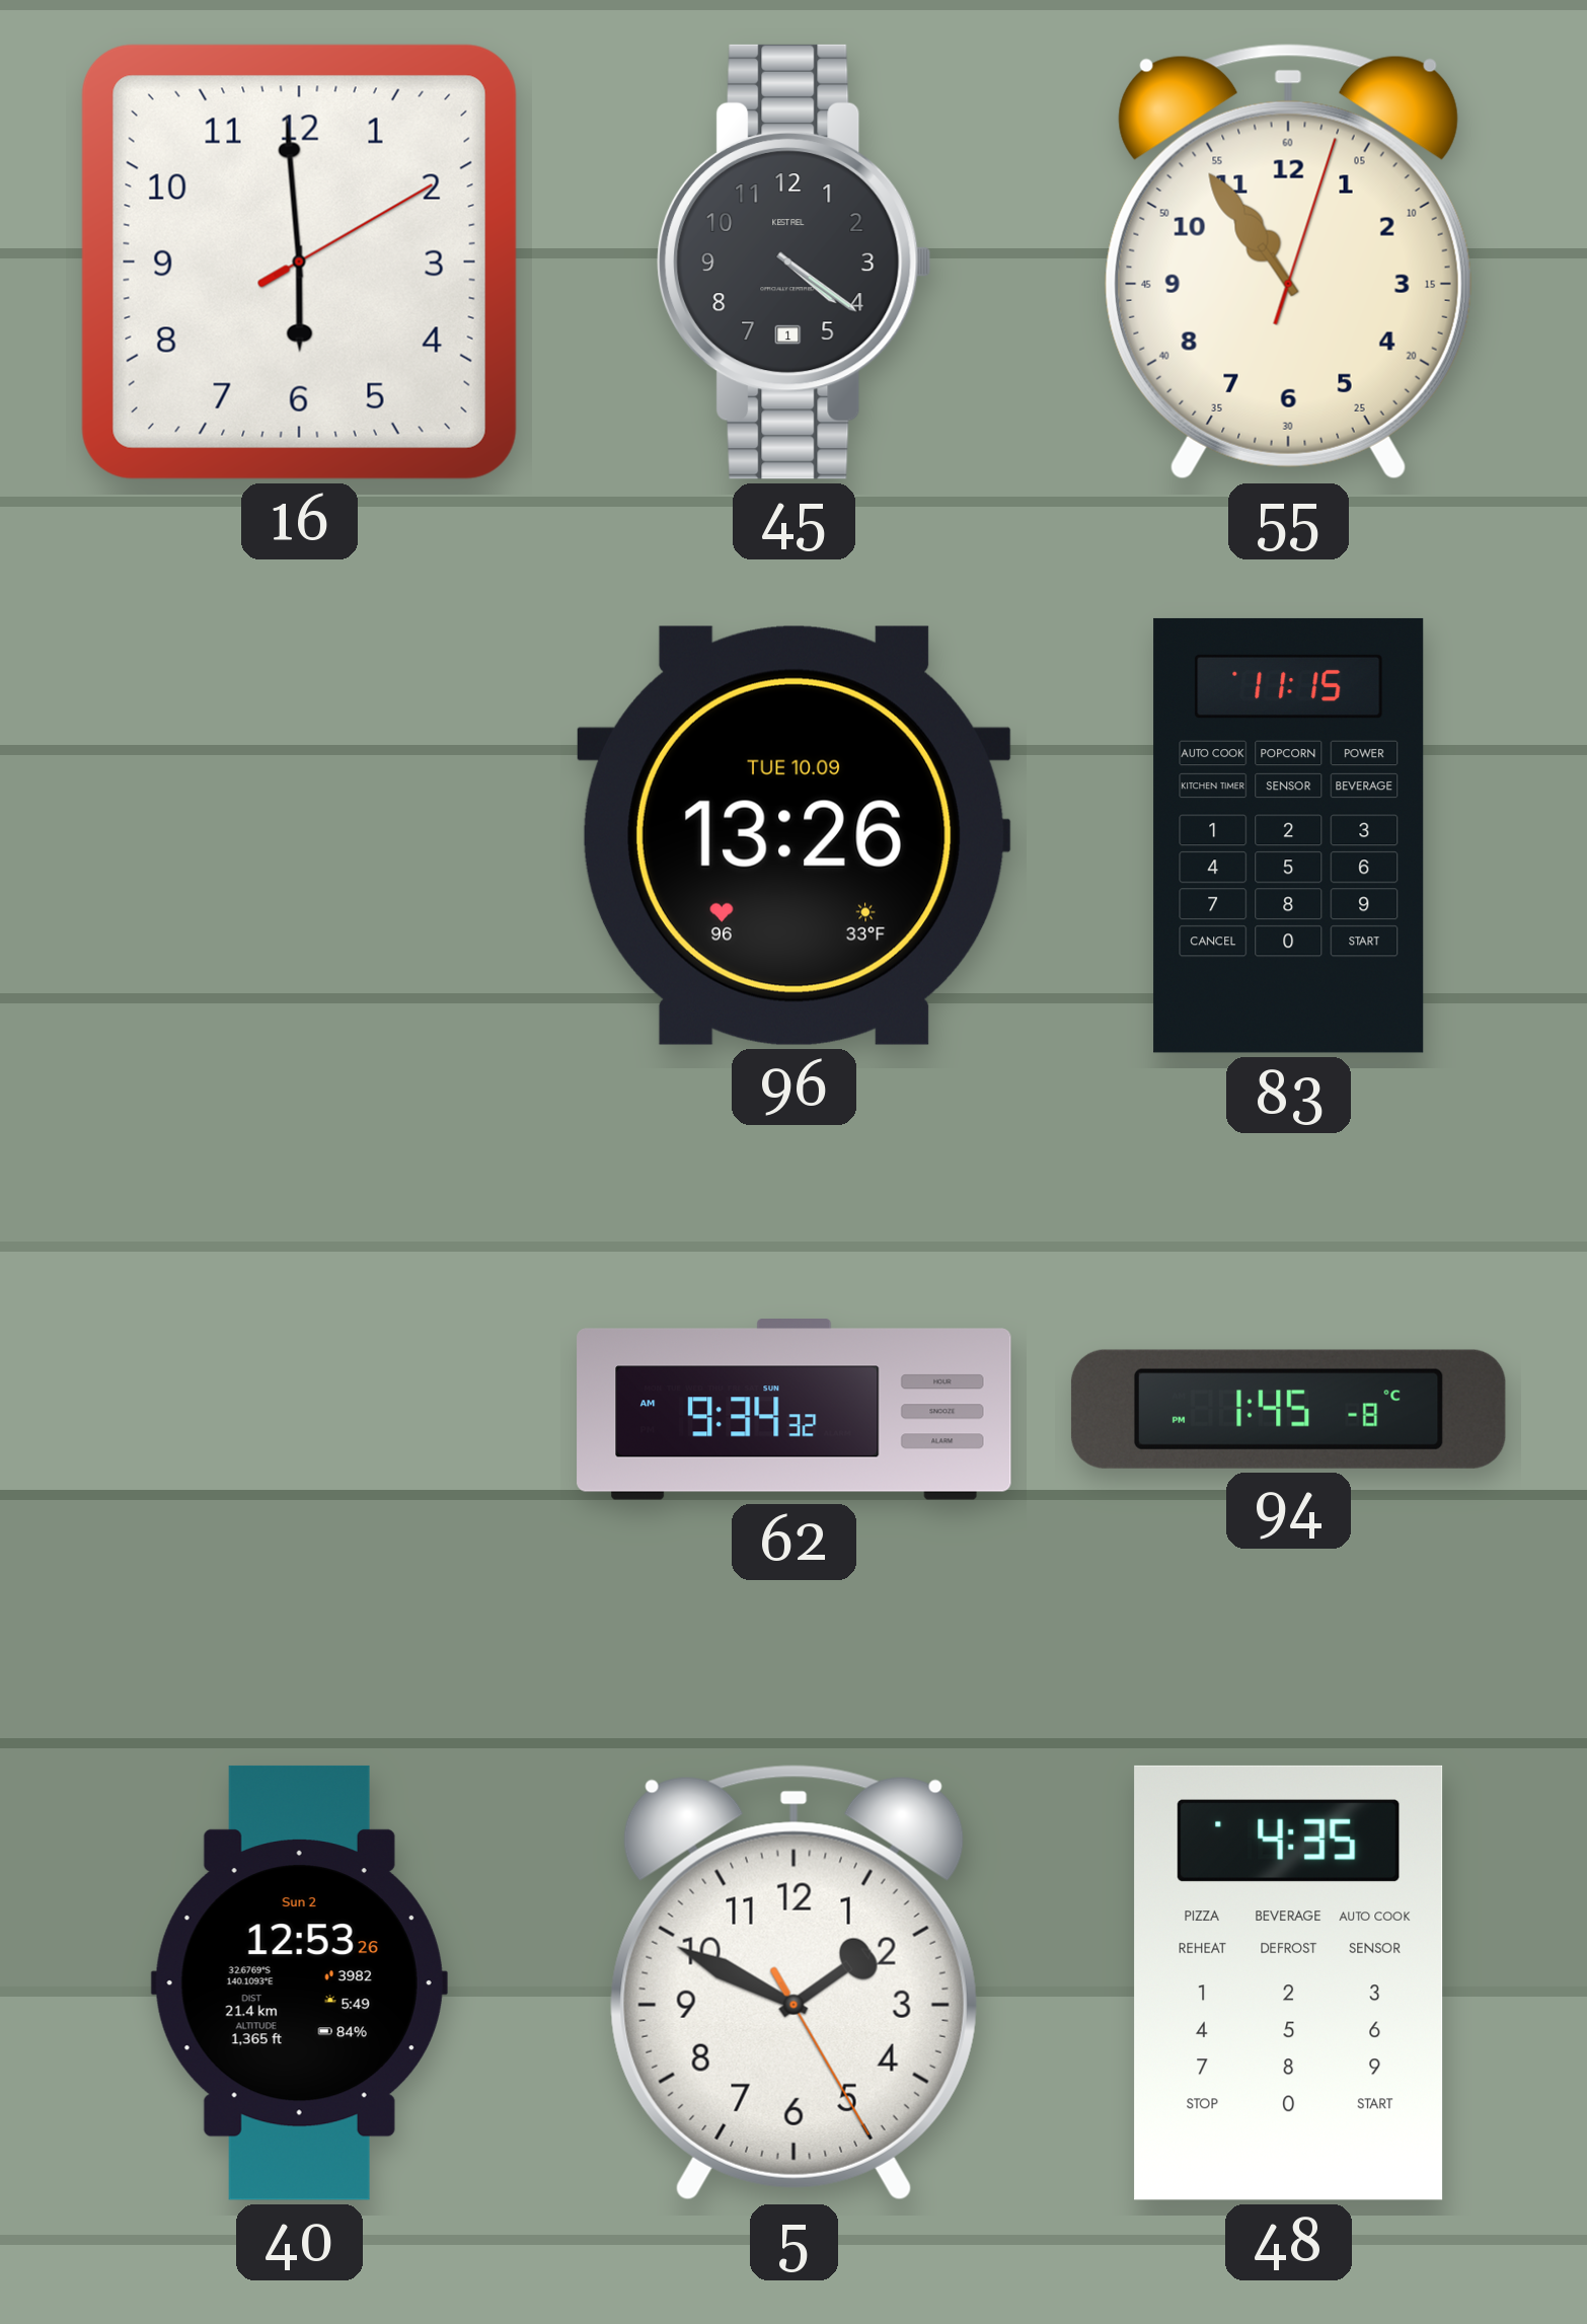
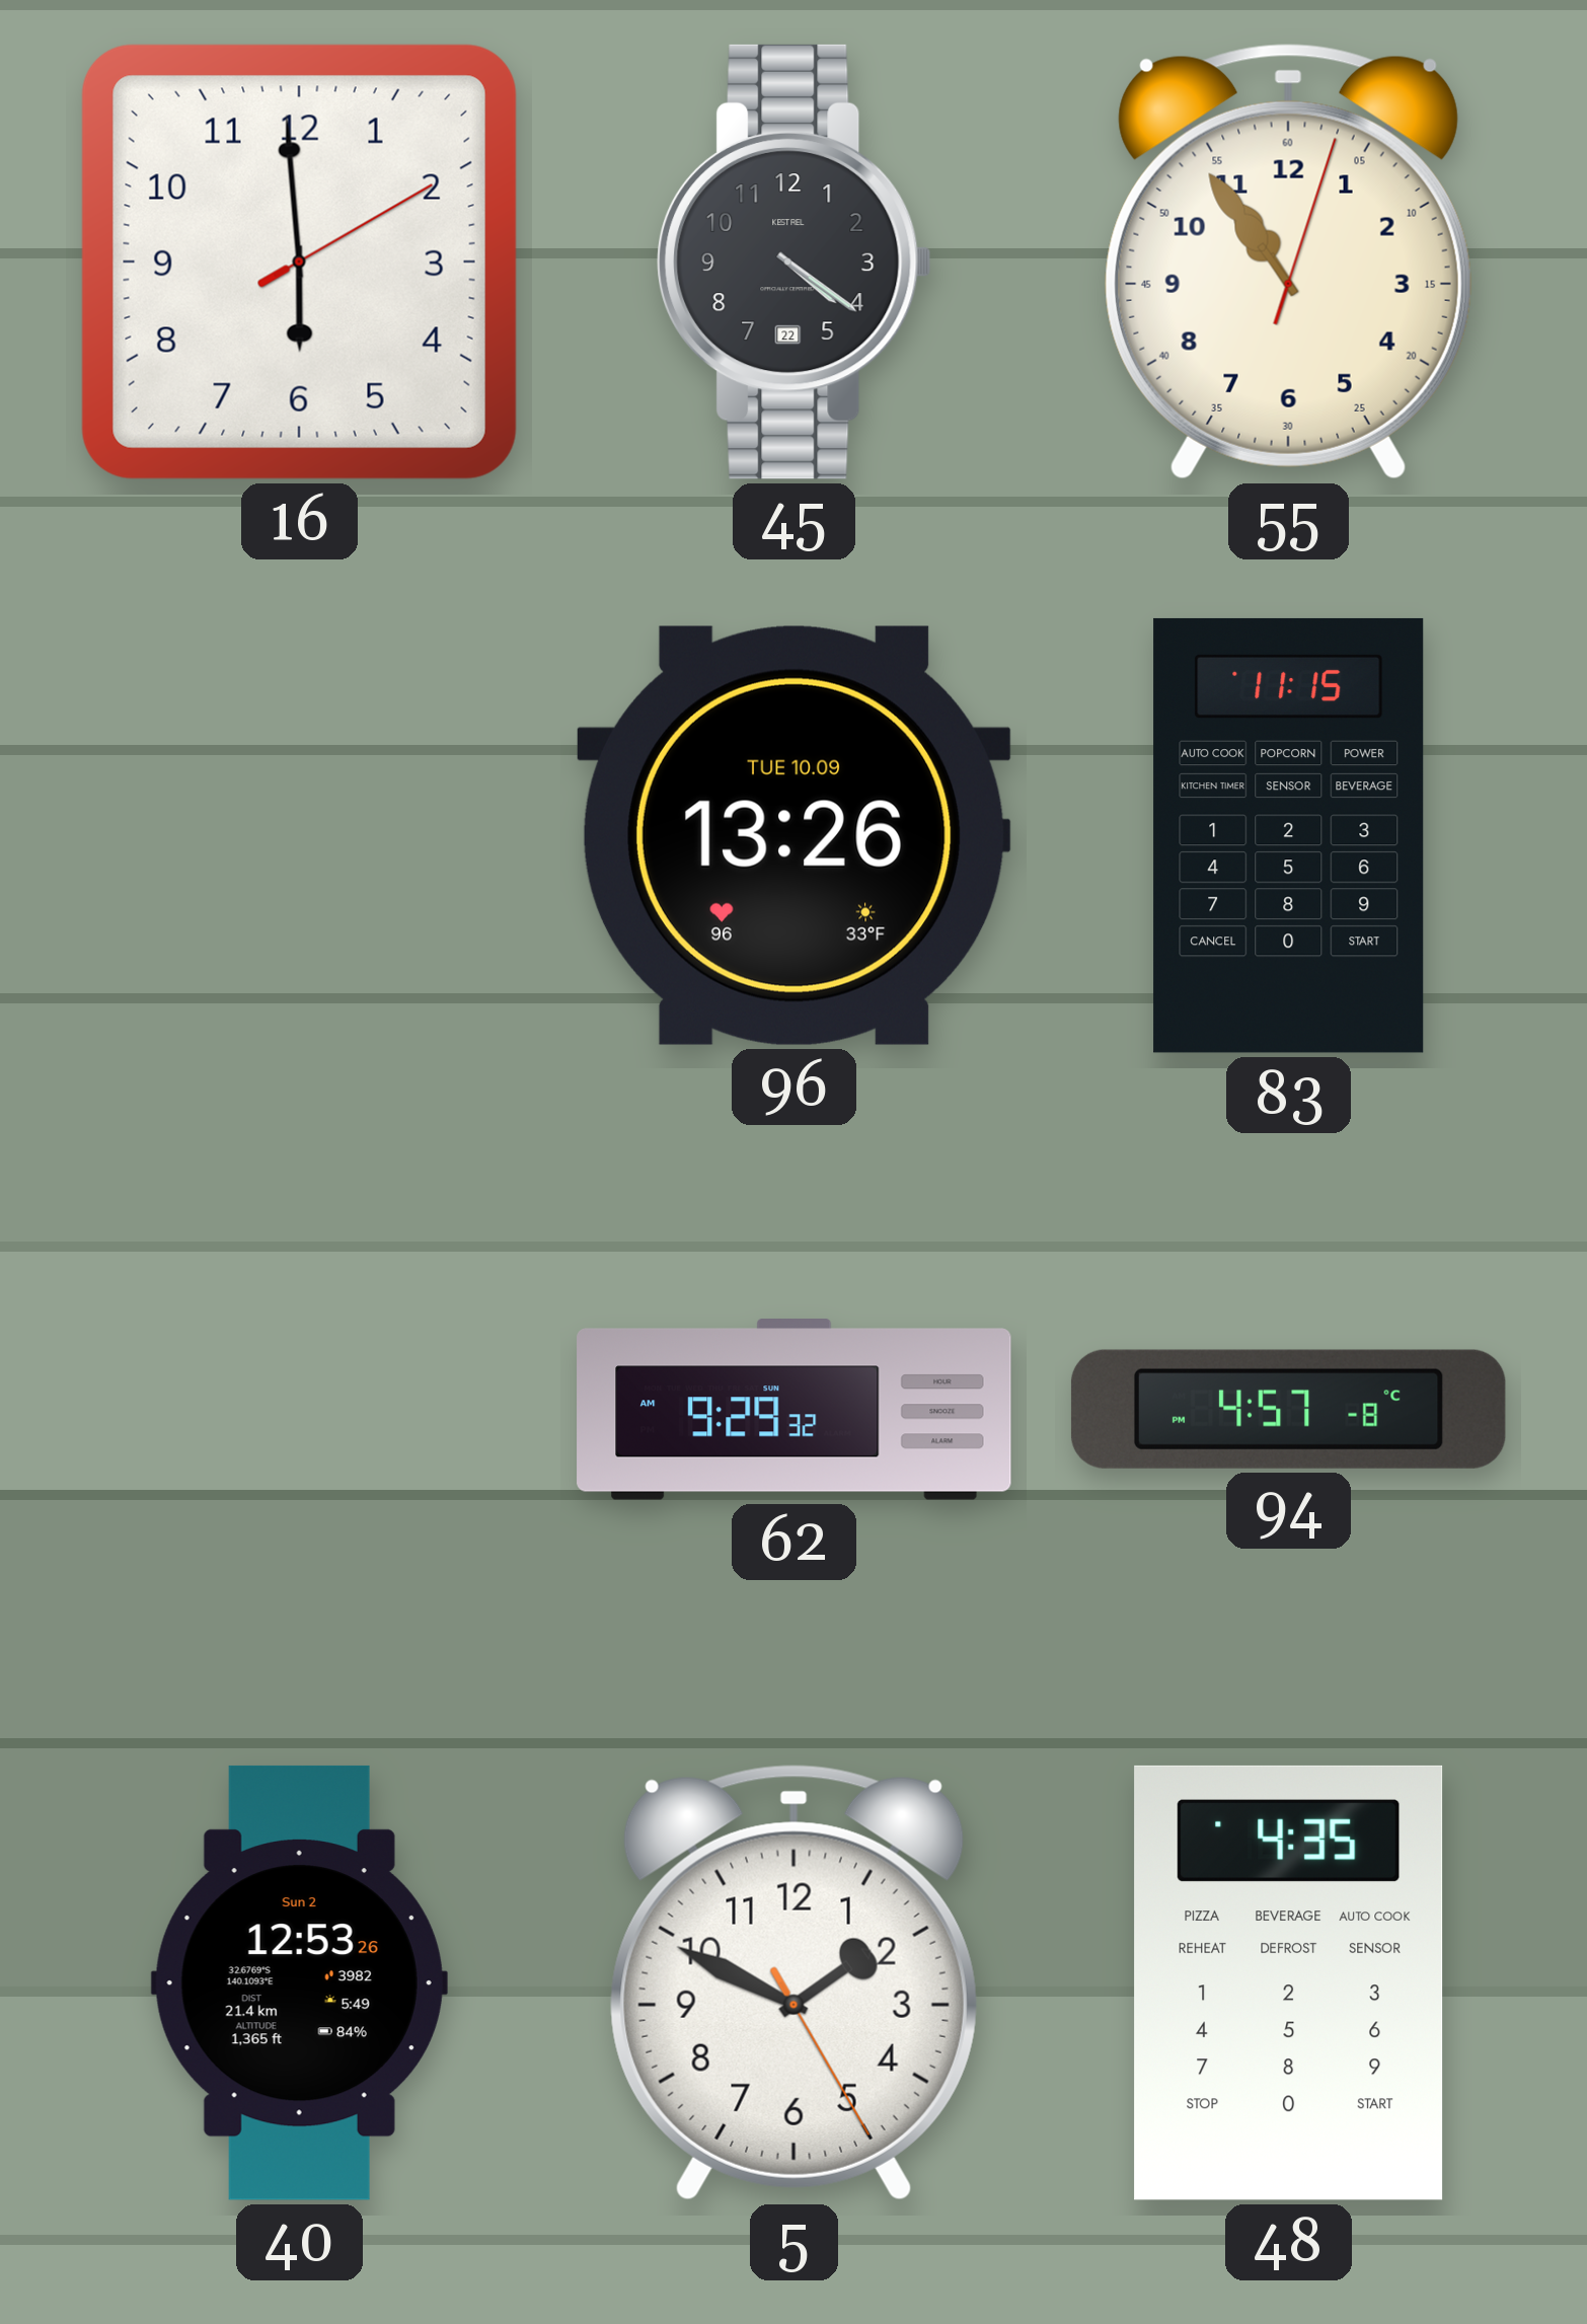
45 date: 1 -> 22
62: 9:34 -> 9:29
94: 1:45 -> 4:57
